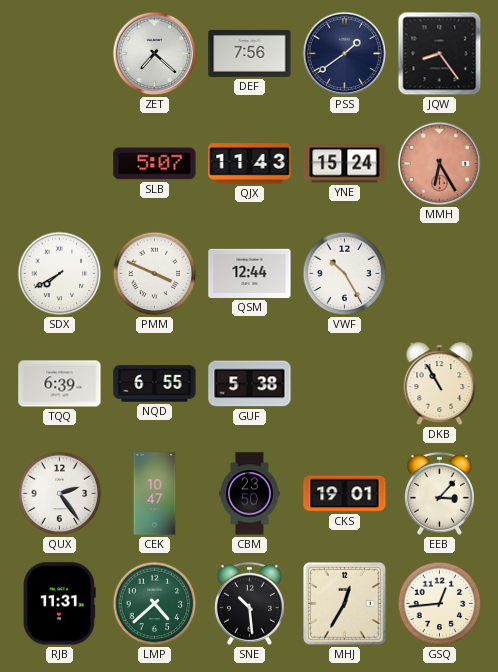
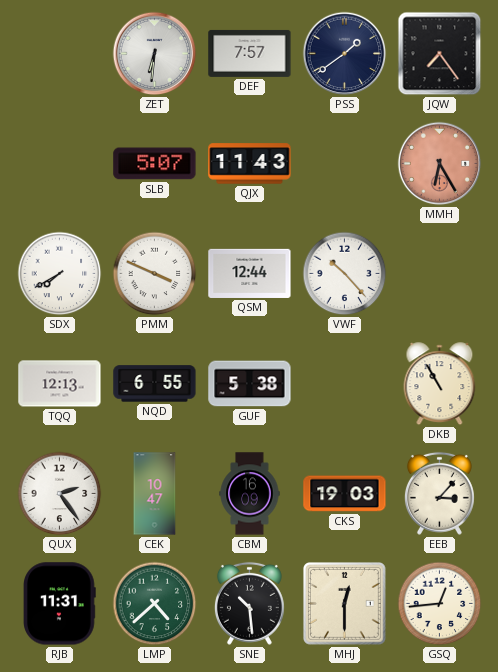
ZET: 7:22 -> 6:31
DEF: 7:56 -> 7:57
JQW: 8:24 -> 7:24
YNE: 15:24 -> none
VWF: 10:25 -> 10:23
TQQ: 6:39 -> 12:13
CBM: 23:50 -> 16:09
CKS: 19:01 -> 19:03
MHJ: 12:35 -> 12:30
